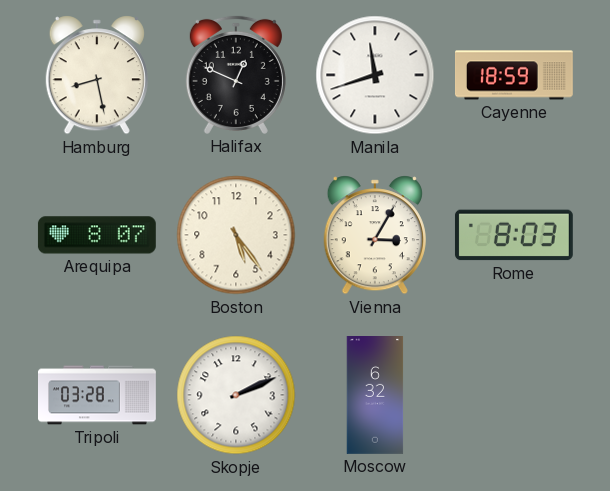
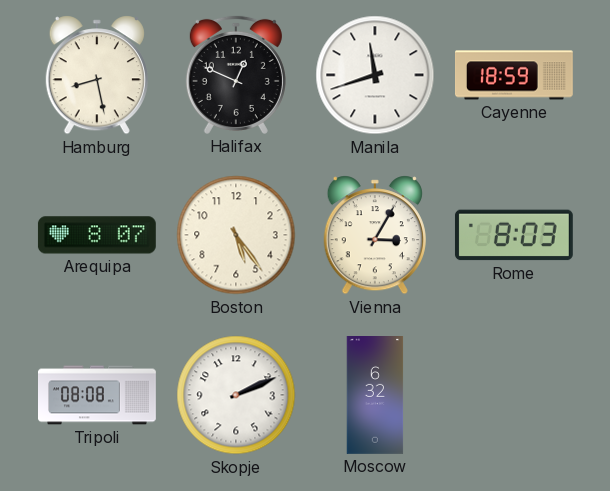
Tripoli: 03:28 -> 08:08
